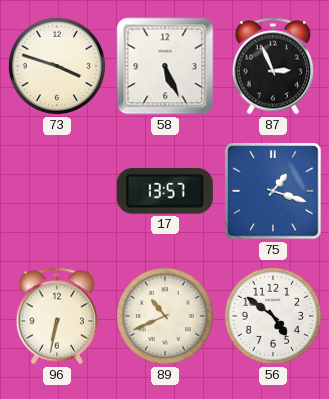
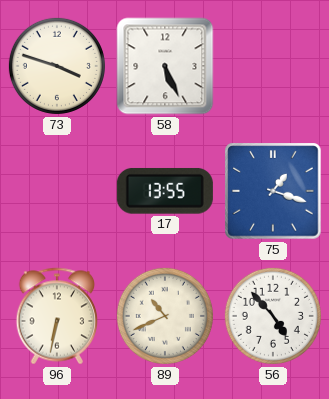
87: 2:56 -> none
17: 13:57 -> 13:55
56: 4:51 -> 4:53
